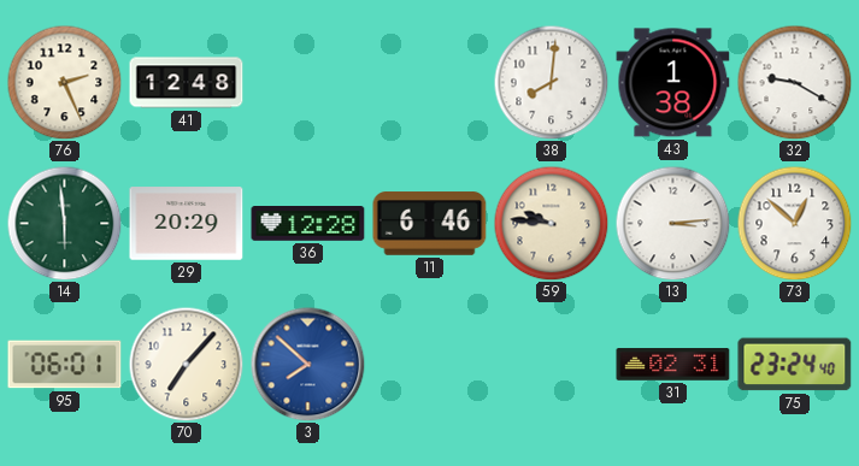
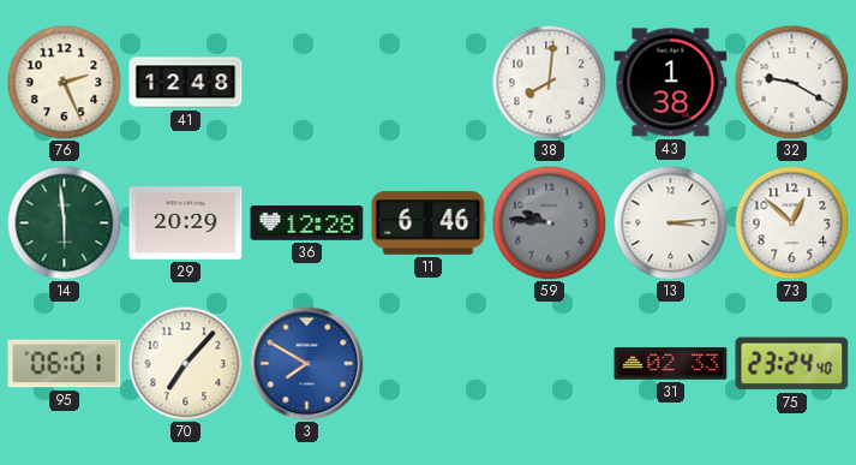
59 dial: cream -> grey
3: 7:52 -> 7:50
31: 02:31 -> 02:33
